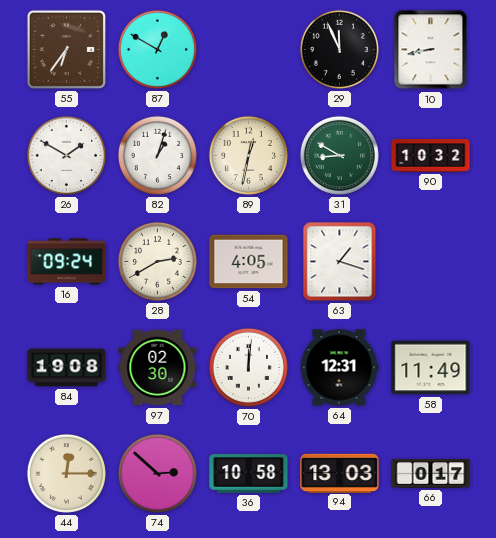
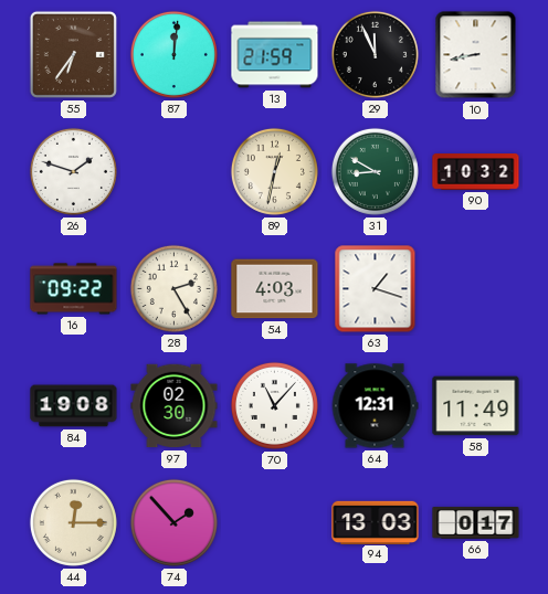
87: 12:50 -> 12:01
13: none -> 21:59
26: 1:50 -> 1:48
82: 1:03 -> none
16: 09:24 -> 09:22
28: 2:40 -> 2:25
54: 4:05 -> 4:03
70: 12:01 -> 11:07
74: 2:52 -> 1:53
36: 10:58 -> none
